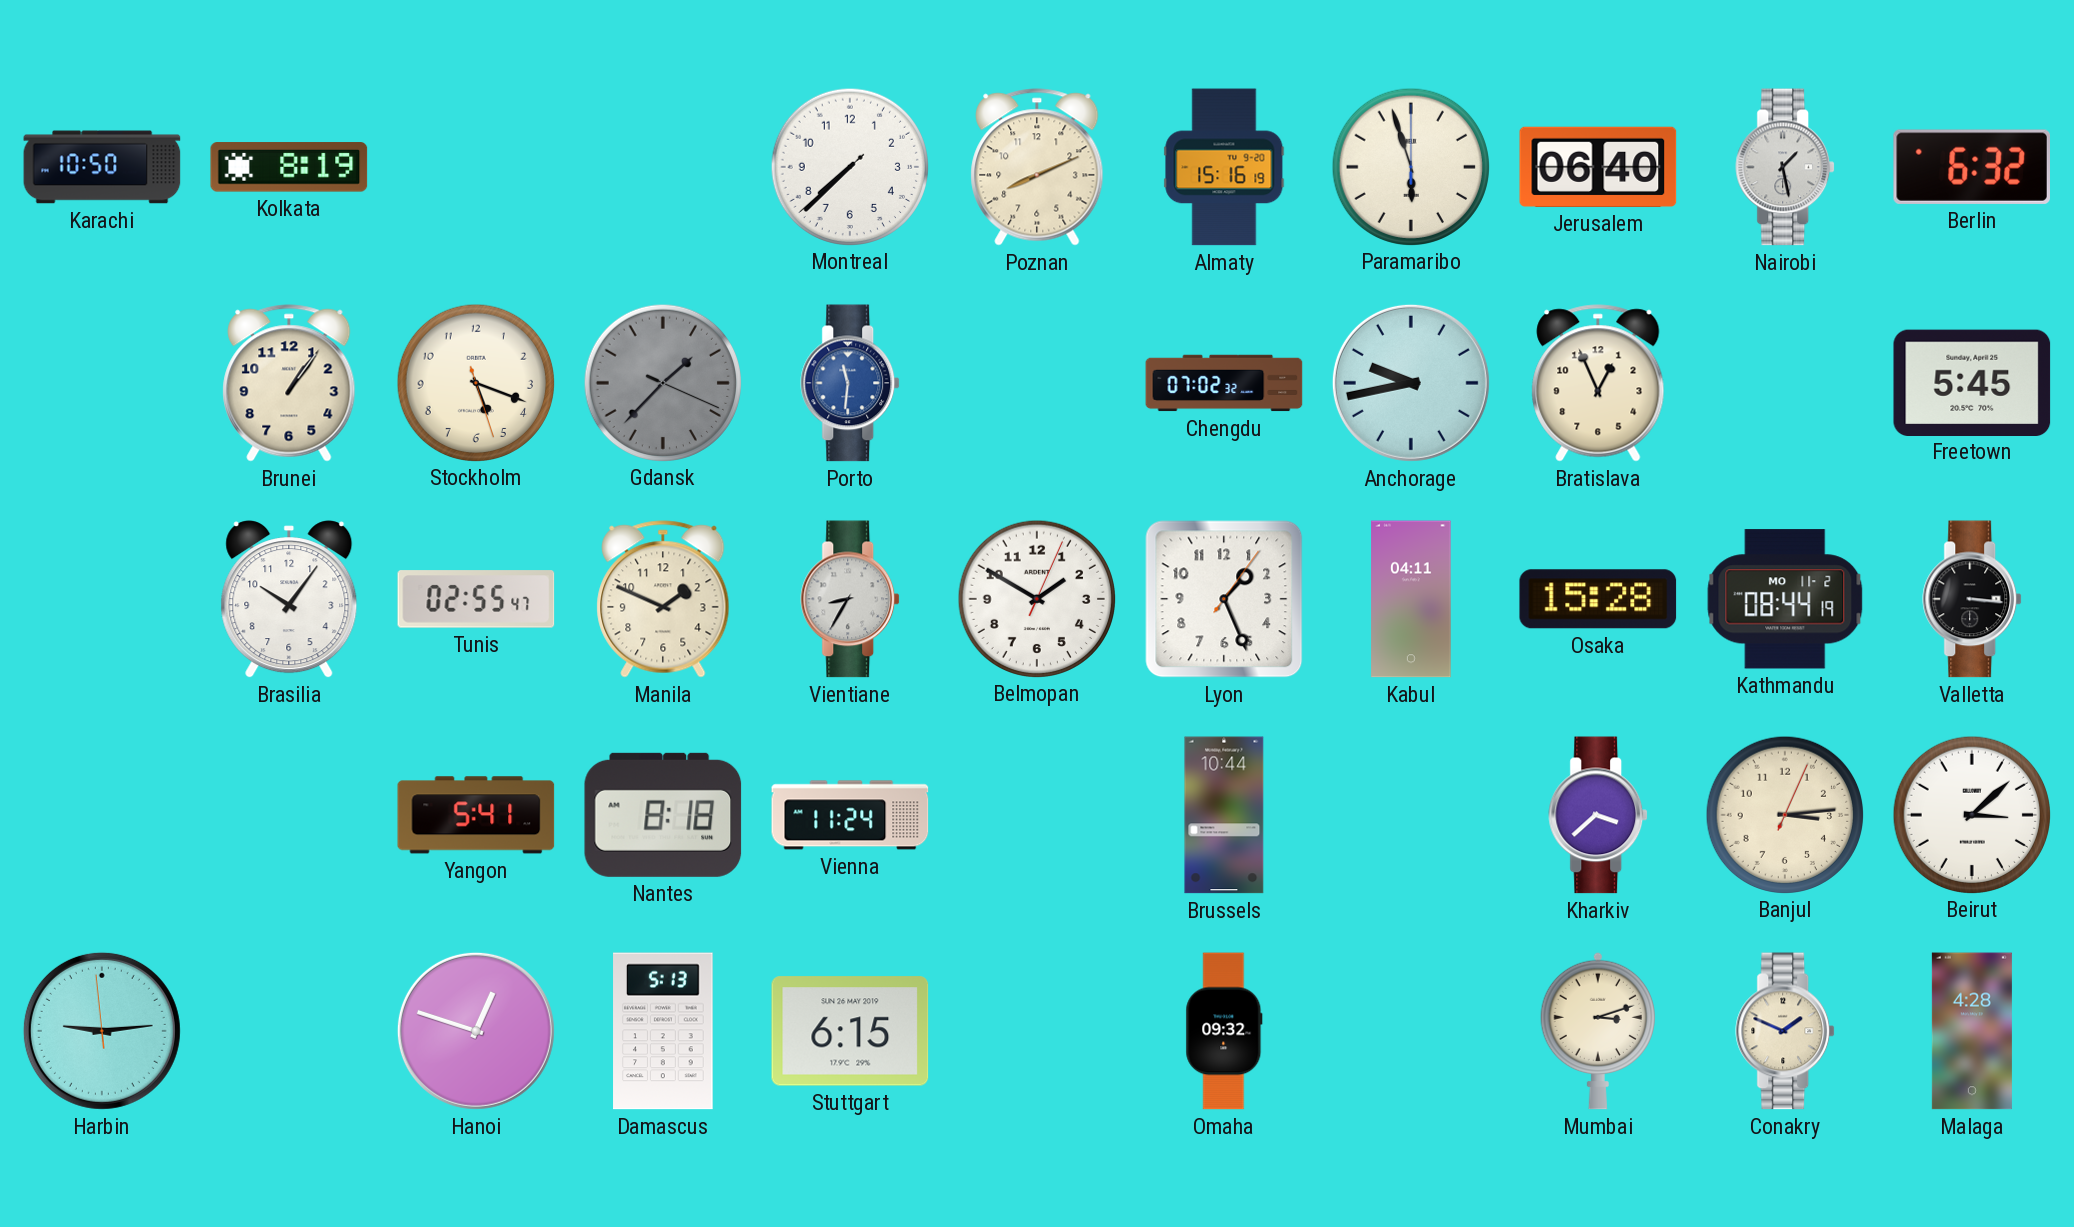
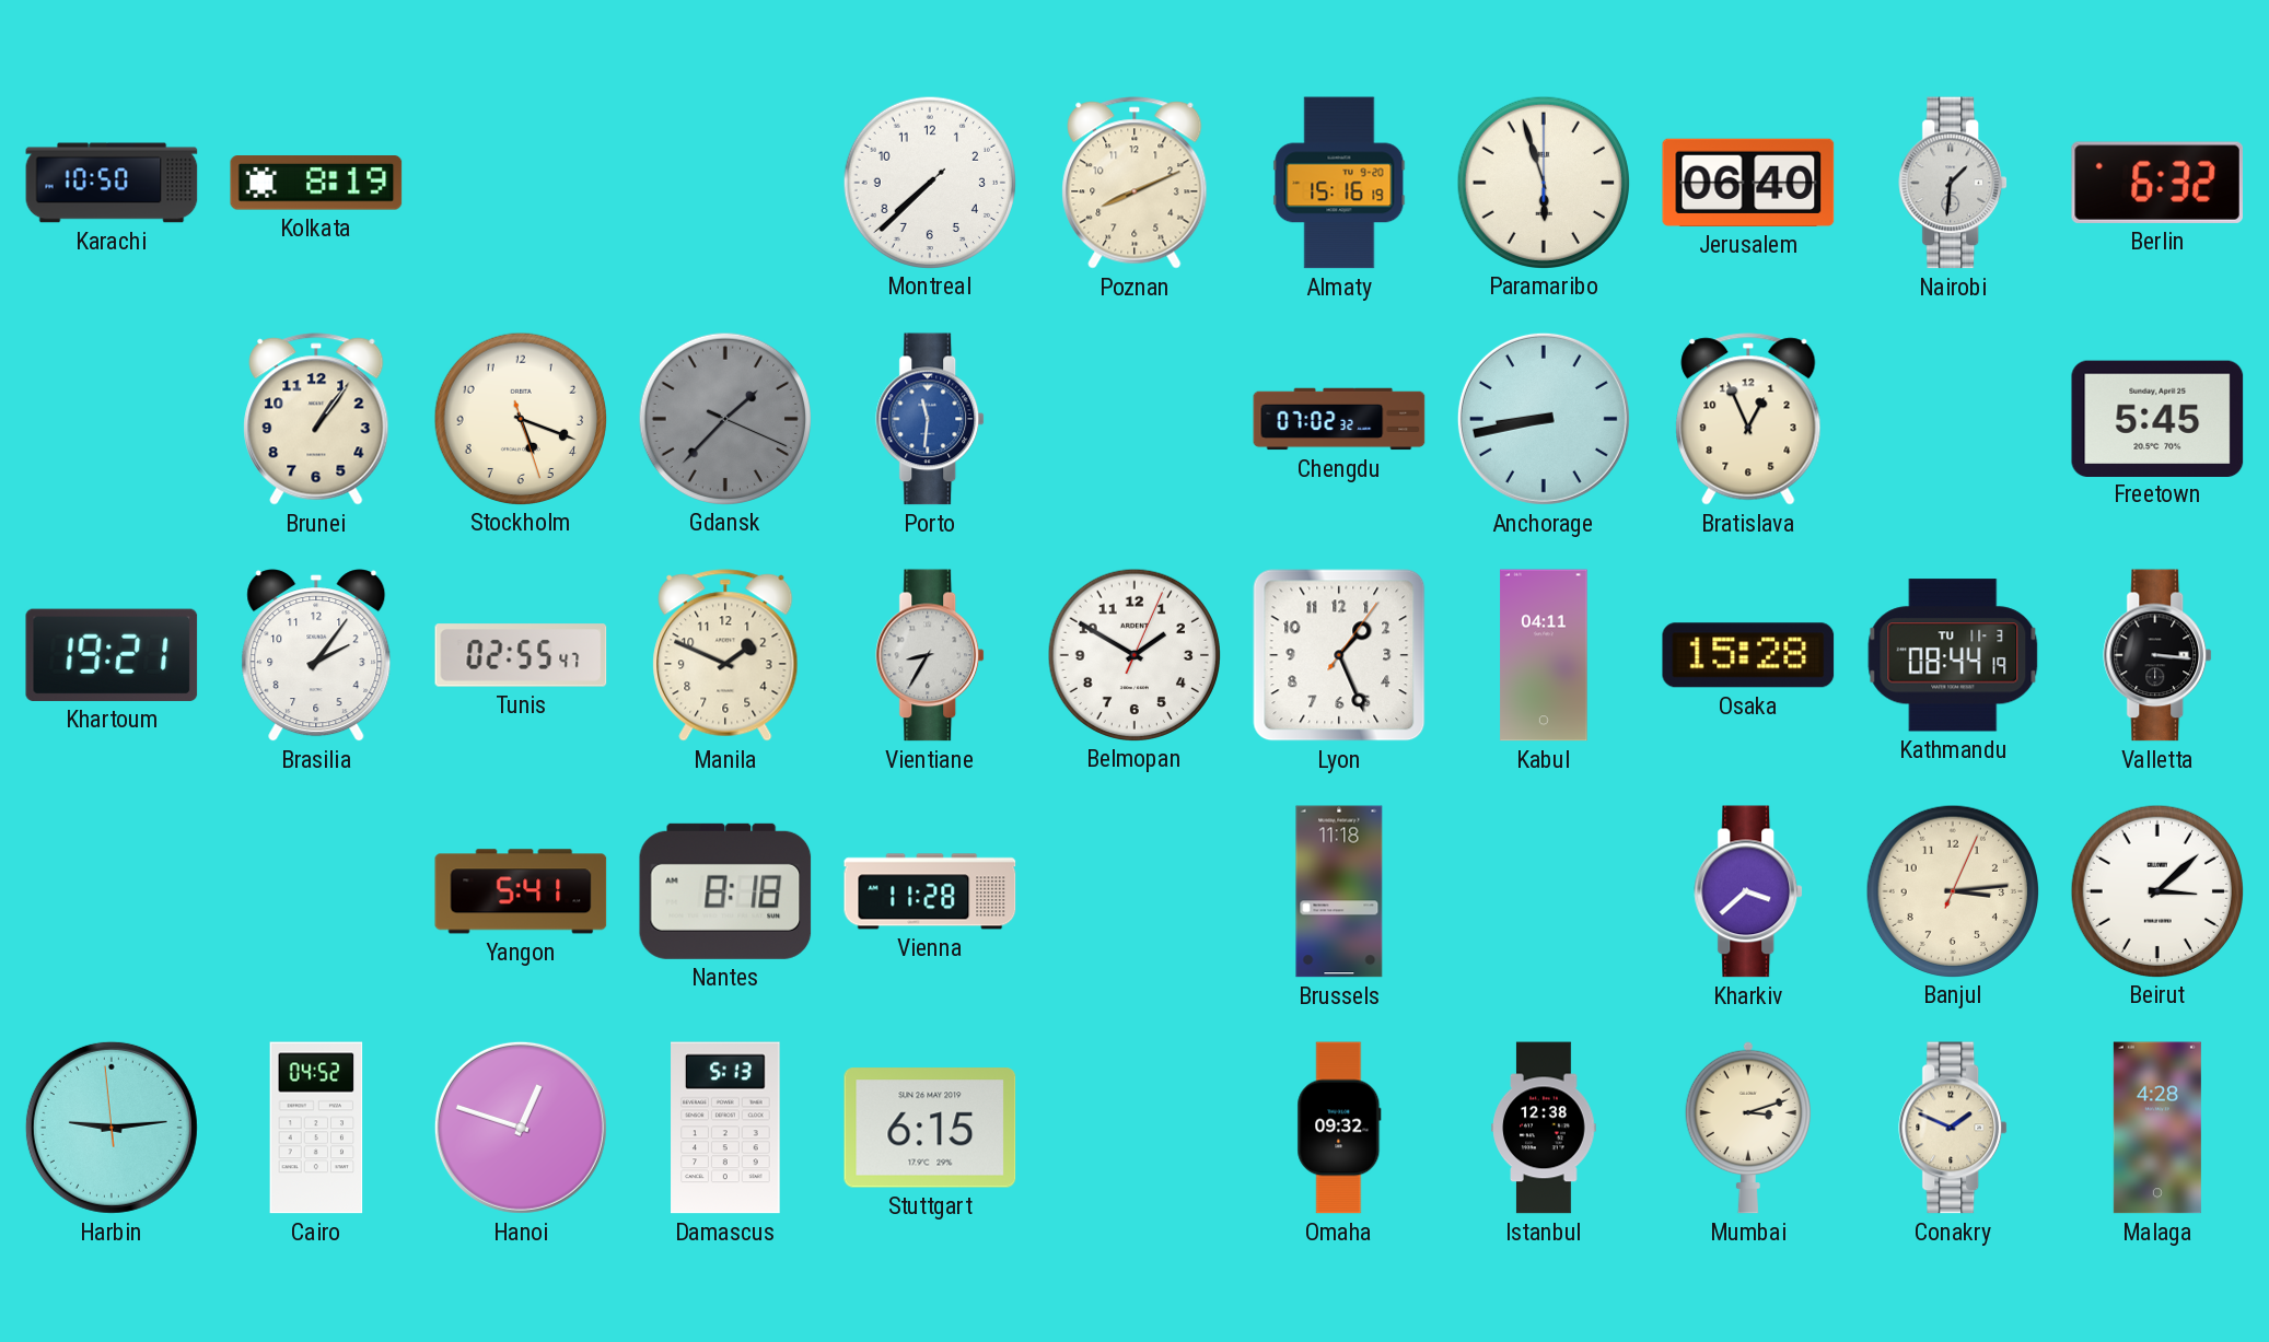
Nairobi: 1:28 -> 1:31
Anchorage: 9:43 -> 8:43
Khartoum: none -> 19:21
Brasilia: 10:06 -> 2:06
Kathmandu date: MO 11-2 -> TU 11-3
Vienna: 11:24 -> 11:28
Brussels: 10:44 -> 11:18
Cairo: none -> 04:52
Istanbul: none -> 12:38
